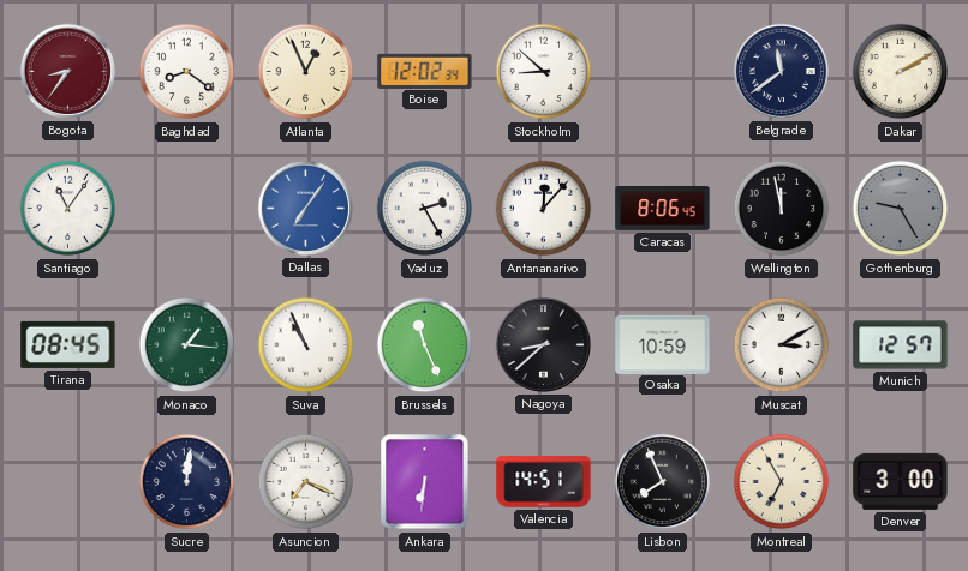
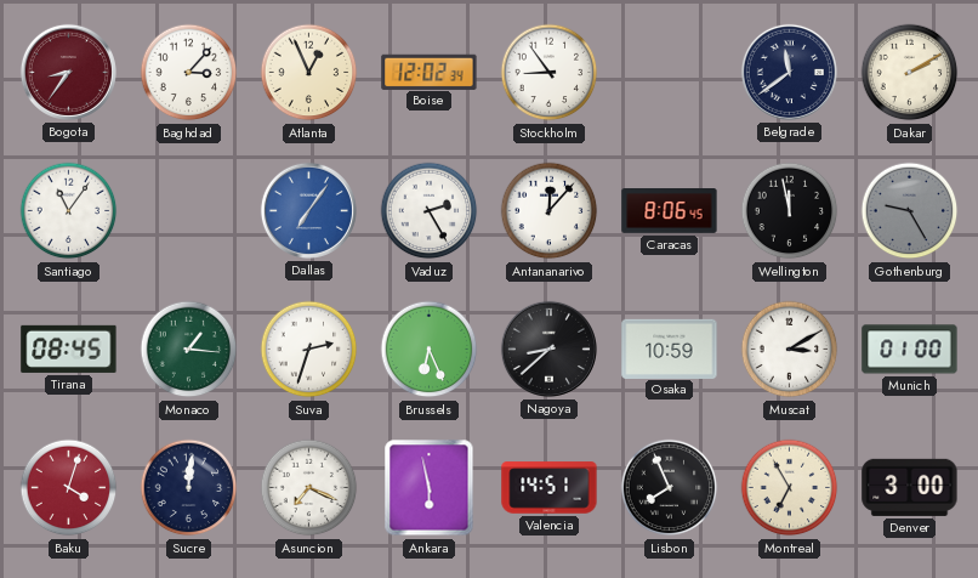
Baghdad: 8:21 -> 3:07
Stockholm: 8:52 -> 8:54
Suva: 10:56 -> 2:33
Brussels: 11:26 -> 6:26
Munich: 12:57 -> 01:00
Baku: none -> 4:03
Ankara: 6:31 -> 5:58
